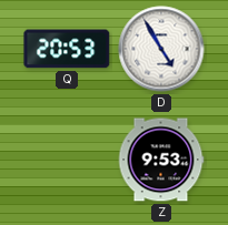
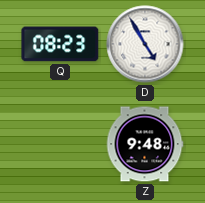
Q: 20:53 -> 08:23
Z: 9:53 -> 9:48
